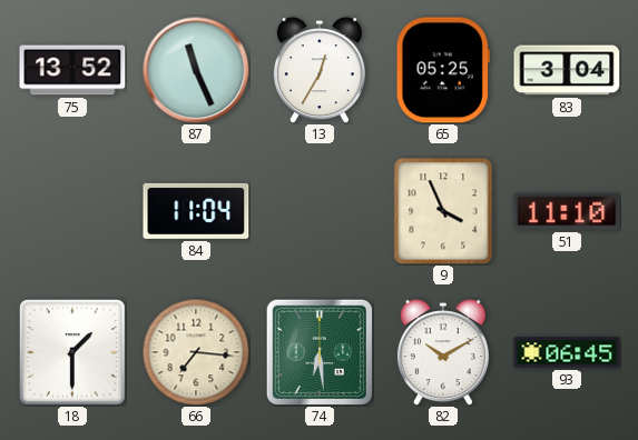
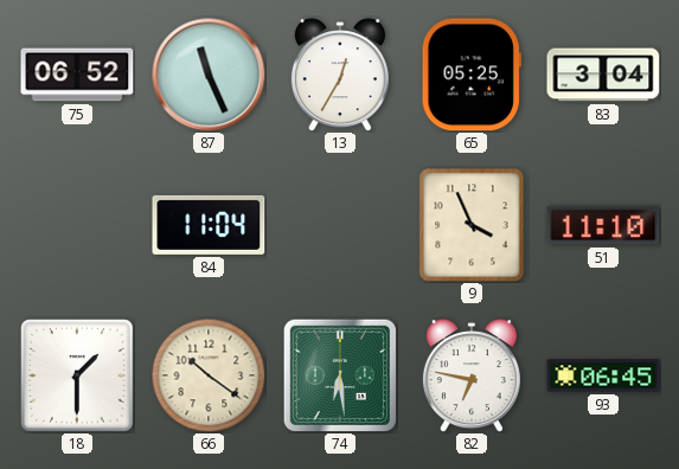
75: 13:52 -> 06:52
66: 7:16 -> 10:21
82: 10:10 -> 6:47
